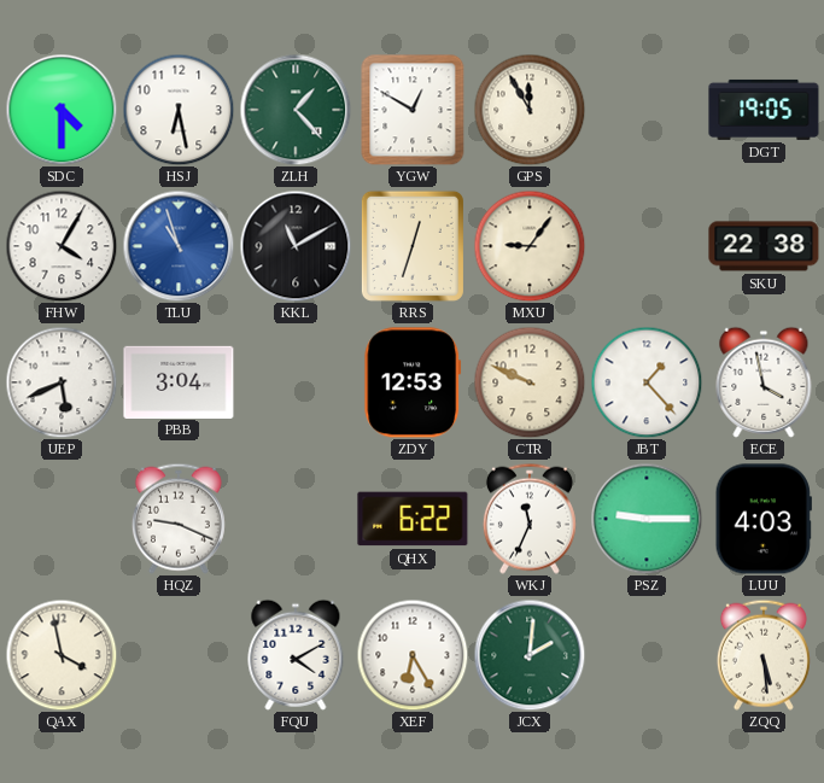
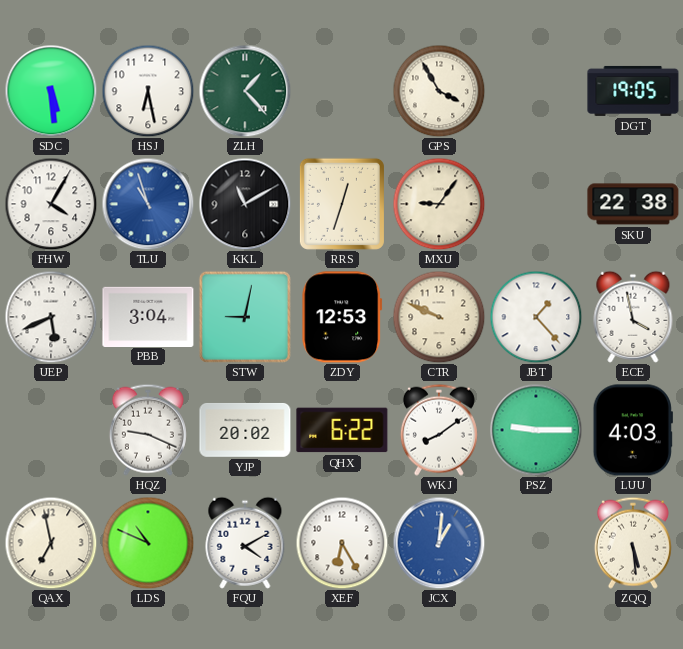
SDC: 4:30 -> 5:29
YGW: 12:50 -> none
GPS: 11:55 -> 3:55
STW: none -> 9:02
YJP: none -> 20:02
WKJ: 11:34 -> 8:09
QAX: 3:58 -> 6:58
LDS: none -> 10:49
JCX: 2:01 -> 1:01
JCX dial: green -> blue
